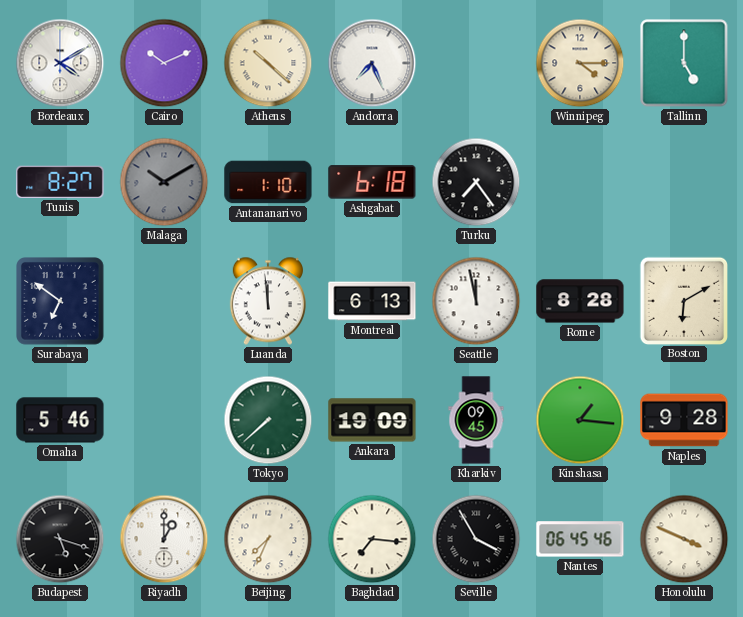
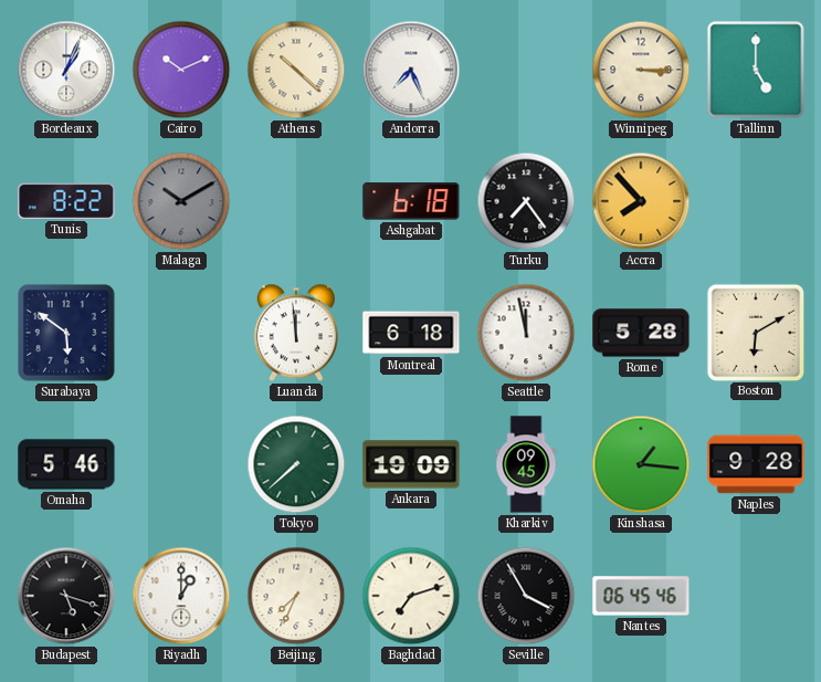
Bordeaux: 4:10 -> 1:04
Winnipeg: 4:15 -> 3:15
Tunis: 8:27 -> 8:22
Antananarivo: 1:10 -> none
Accra: none -> 7:53
Surabaya: 6:51 -> 5:51
Montreal: 6:13 -> 6:18
Rome: 8:28 -> 5:28
Baghdad: 7:16 -> 7:12
Honolulu: 3:49 -> none
